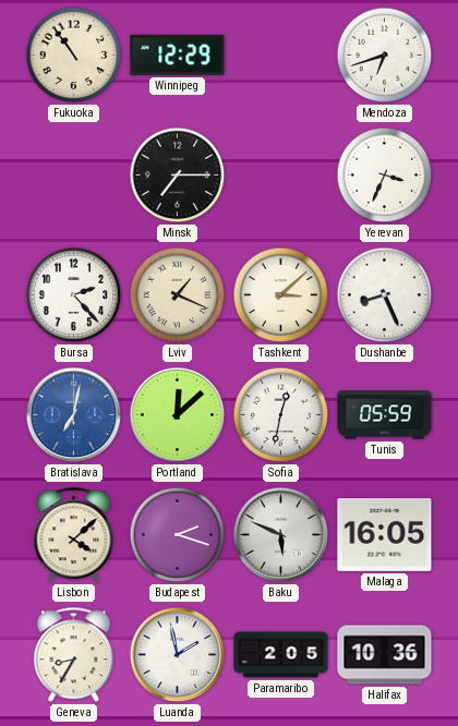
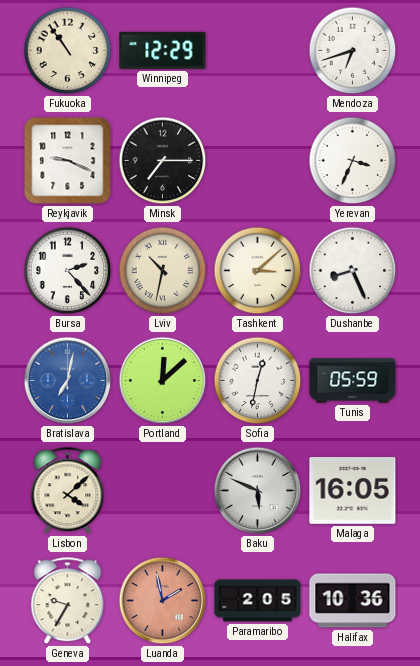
Reykjavik: none -> 9:19
Lviv: 1:19 -> 10:32
Budapest: 2:18 -> none
Geneva: 8:35 -> 9:35
Luanda dial: white -> salmon
